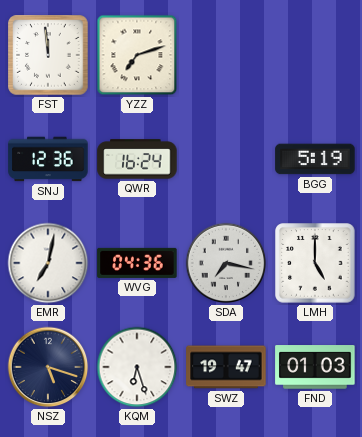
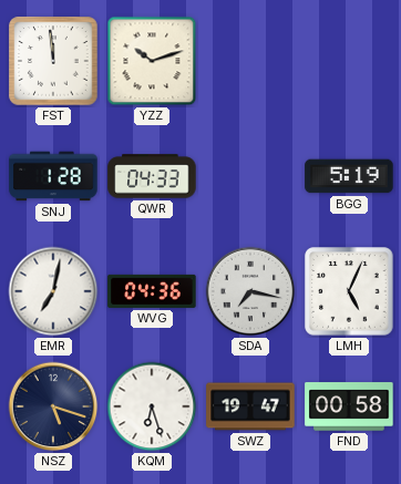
YZZ: 7:12 -> 10:12
SNJ: 12:36 -> 1:28
QWR: 16:24 -> 04:33
LMH: 5:00 -> 5:04
FND: 01:03 -> 00:58
